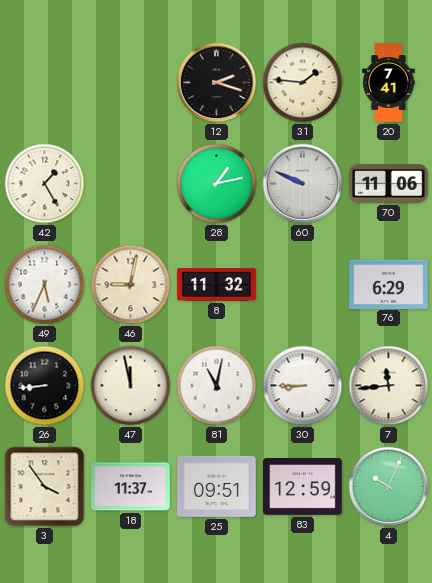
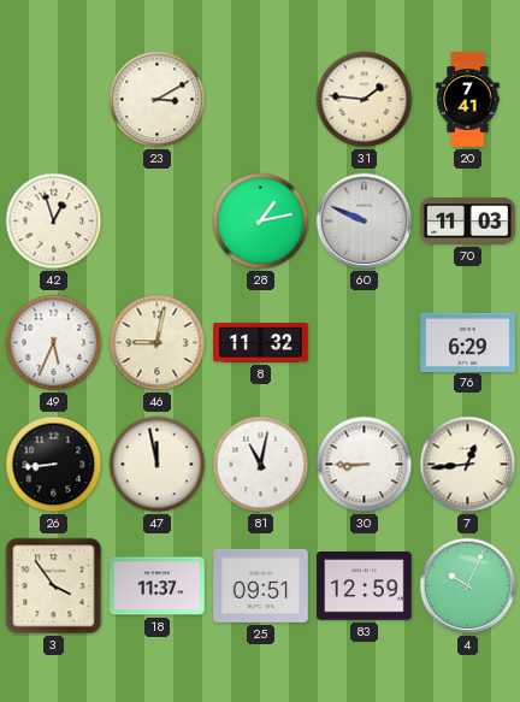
23: none -> 3:10
12: 2:18 -> none
42: 1:25 -> 12:57
70: 11:06 -> 11:03
7: 11:44 -> 12:44
